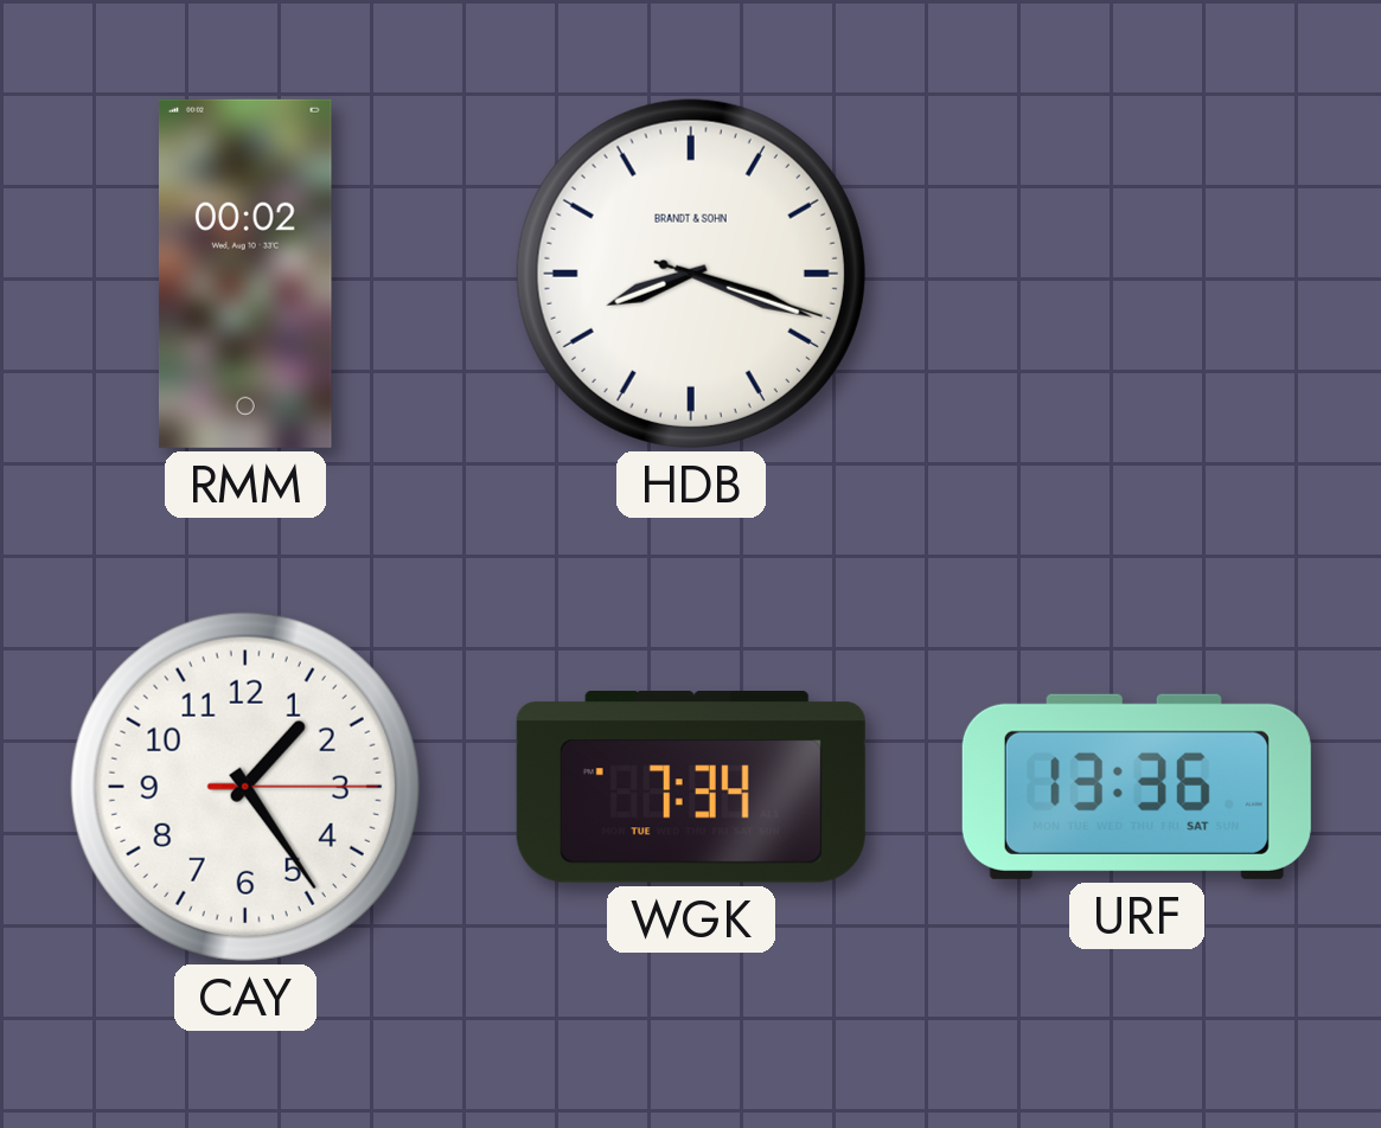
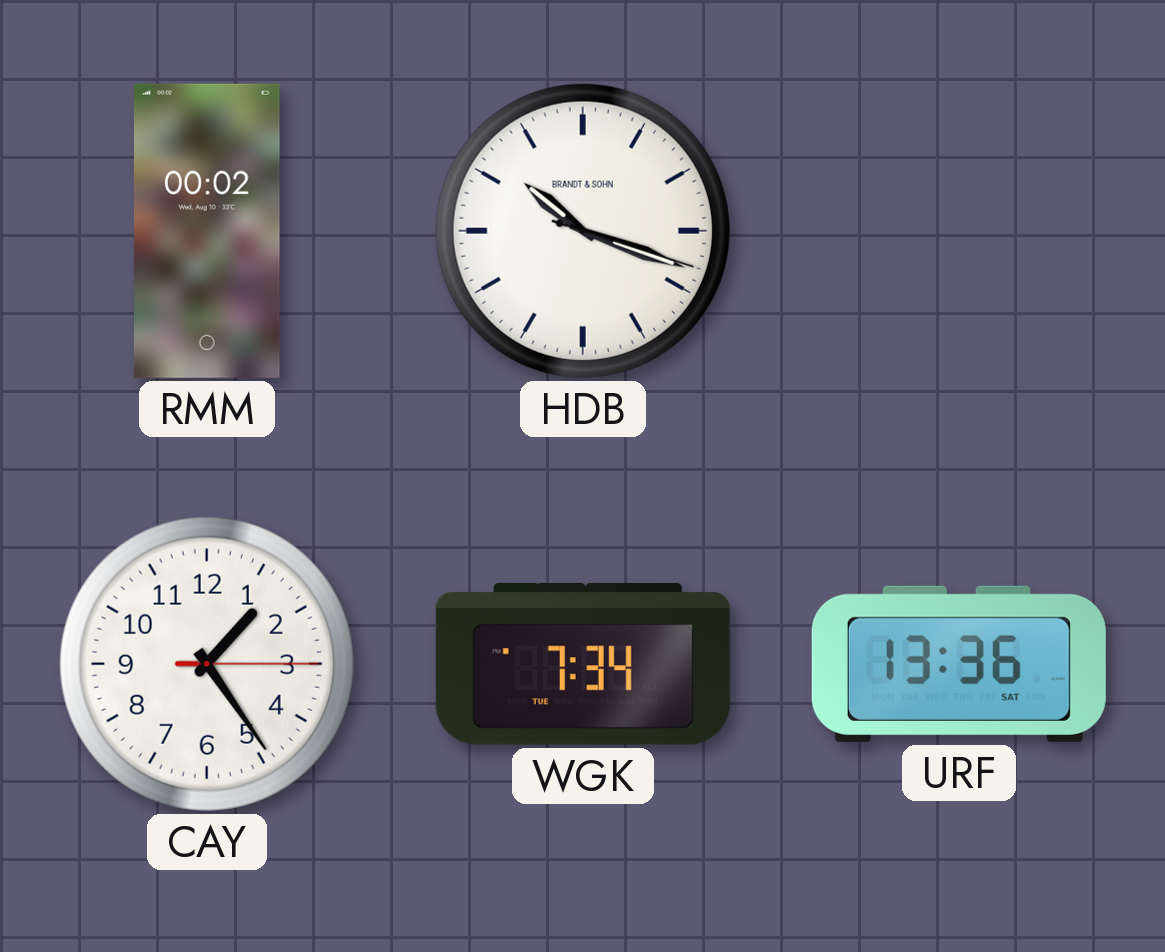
HDB: 8:18 -> 10:18
